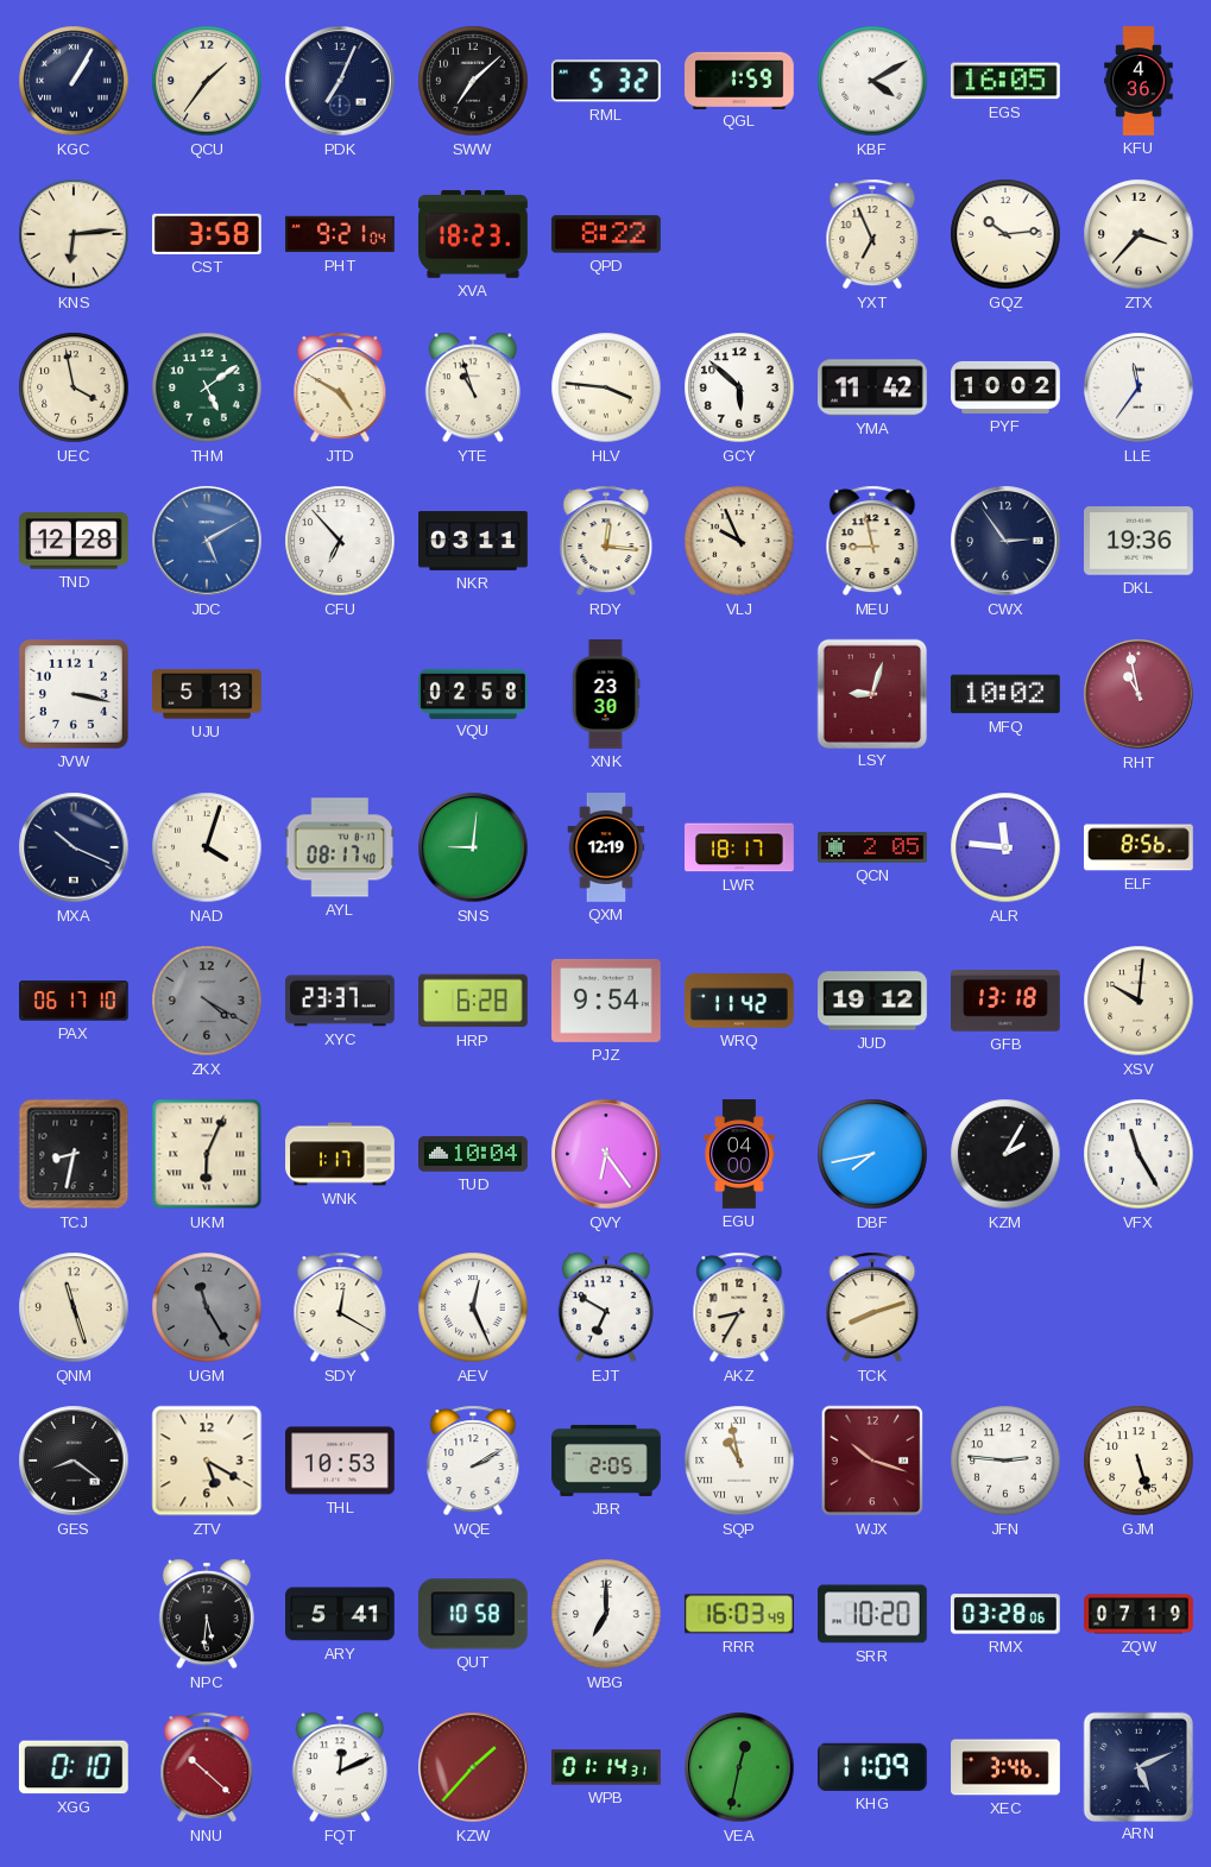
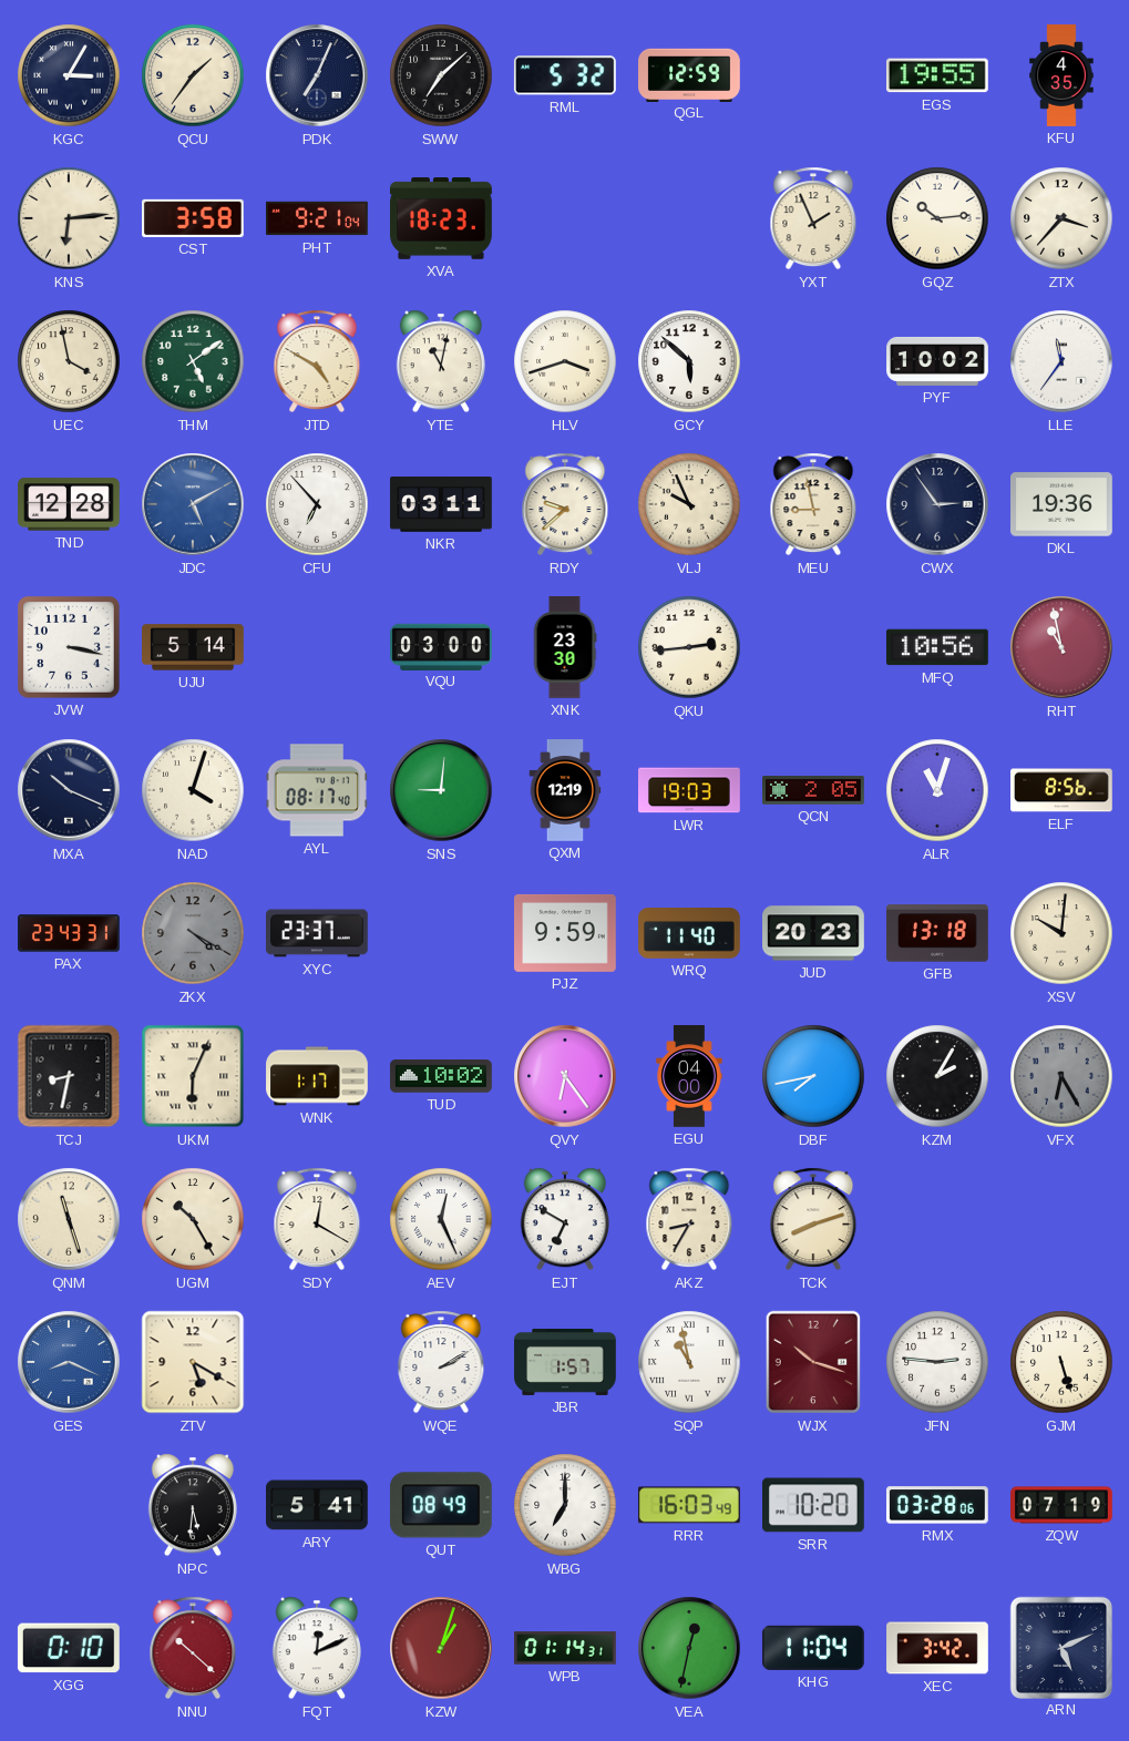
KGC: 1:05 -> 3:05
QGL: 1:59 -> 12:59
KBF: 4:10 -> none
EGS: 16:05 -> 19:55
KFU: 4:36 -> 4:35
QPD: 8:22 -> none
YXT: 6:56 -> 1:56
YTE: 10:57 -> 11:02
HLV: 3:46 -> 3:42
YMA: 11:42 -> none
RDY: 12:16 -> 9:38
UJU: 5:13 -> 5:14
VQU: 02:58 -> 03:00
QKU: none -> 2:44
LSY: 9:03 -> none
MFQ: 10:02 -> 10:56
LWR: 18:17 -> 19:03
ALR: 11:46 -> 11:03
PAX: 06:17 -> 23:43
HRP: 6:28 -> none
PJZ: 9:54 -> 9:59
WRQ: 11:42 -> 11:40
JUD: 19:12 -> 20:23
TUD: 10:04 -> 10:02
VFX: 11:25 -> 6:25
VFX dial: white -> grey
UGM: 11:25 -> 10:25
UGM dial: grey -> cream
GES: 8:21 -> 8:19
GES dial: black -> blue
THL: 10:53 -> none
JBR: 2:05 -> 1:57
QUT: 10:58 -> 08:49
KZW: 1:37 -> 1:03
KHG: 11:09 -> 11:04
XEC: 3:46 -> 3:42
